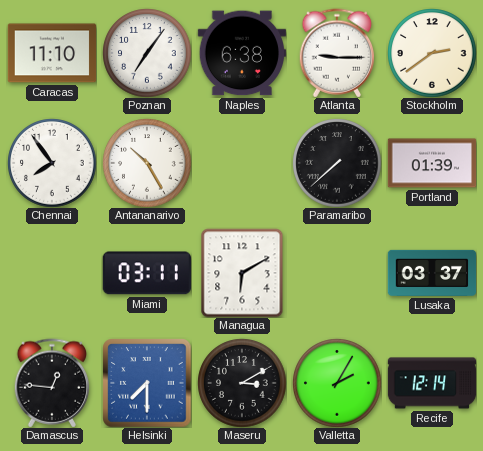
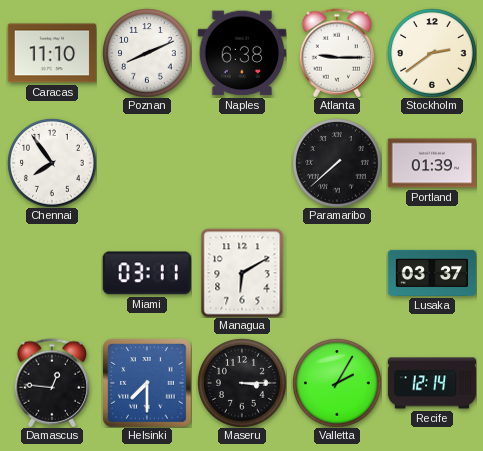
Poznan: 7:06 -> 8:11
Antananarivo: 10:25 -> none
Maseru: 3:10 -> 3:15
